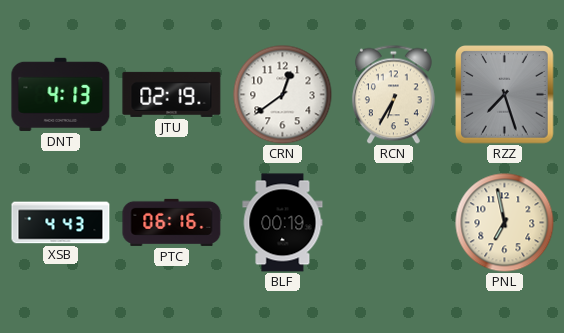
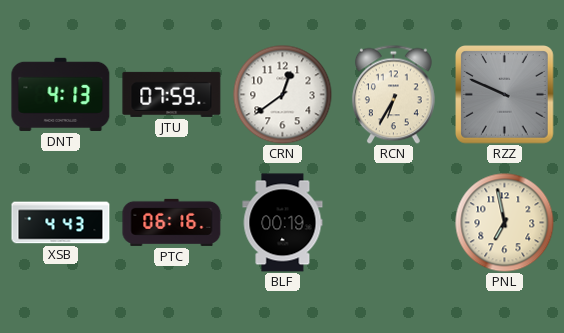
JTU: 02:19 -> 07:59
RZZ: 7:27 -> 9:49
